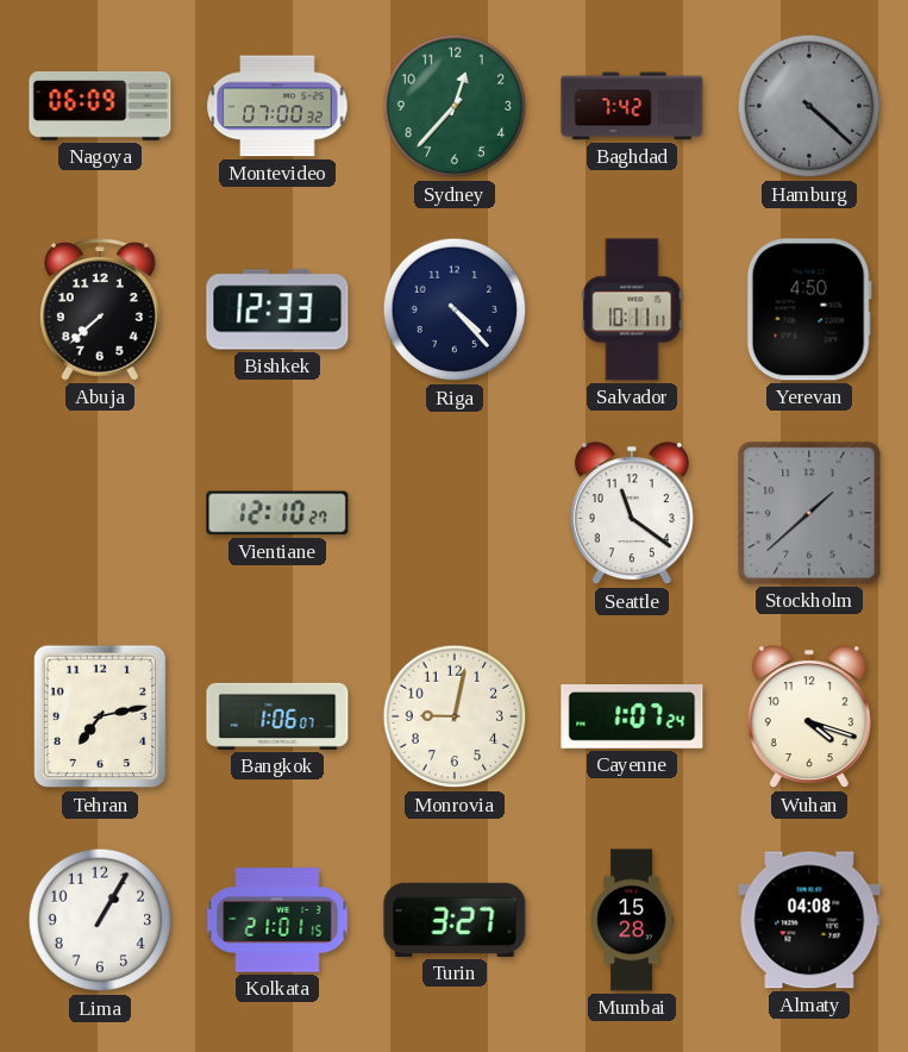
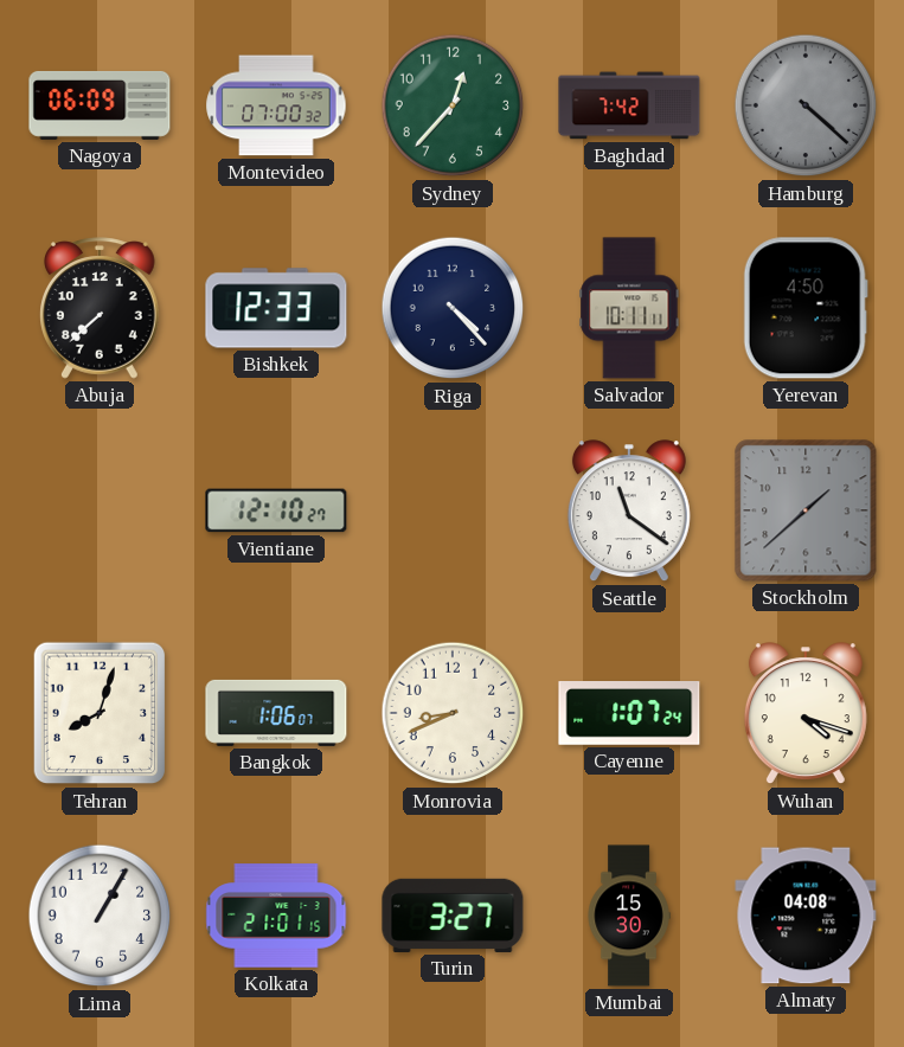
Tehran: 7:13 -> 8:03
Monrovia: 9:02 -> 8:41
Mumbai: 15:28 -> 15:30
